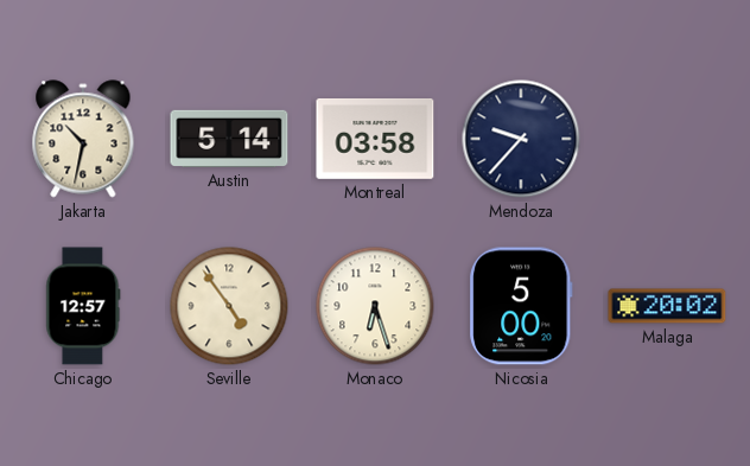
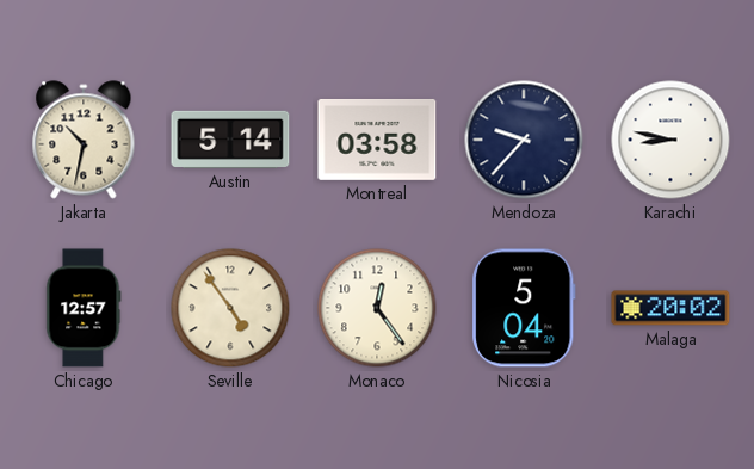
Karachi: none -> 8:47
Monaco: 6:27 -> 12:24
Nicosia: 5:00 -> 5:04
